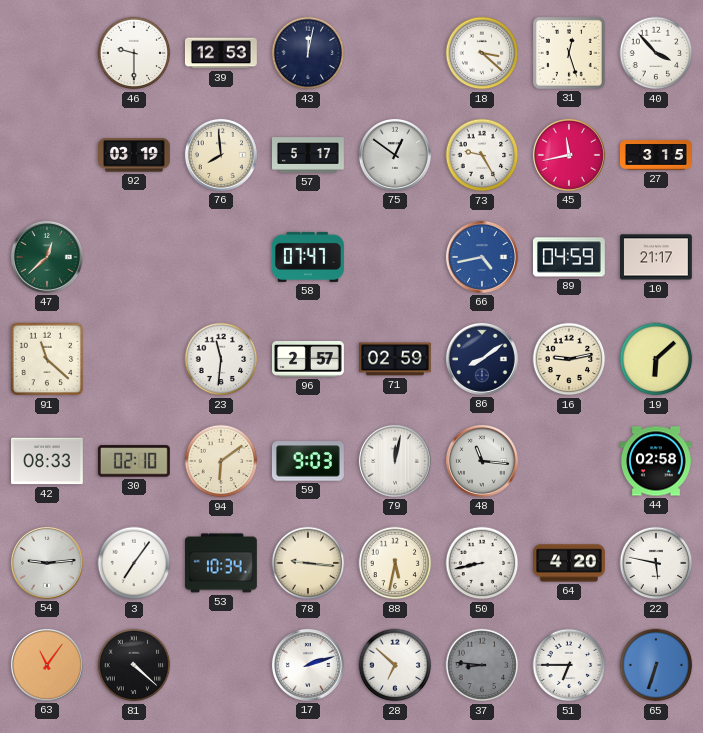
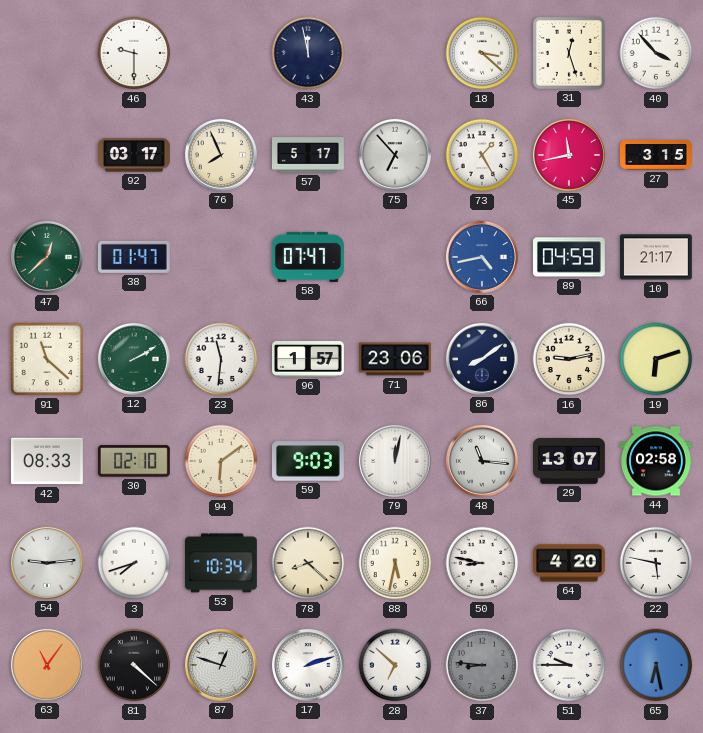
39: 12:53 -> none
43: 12:02 -> 11:58
92: 03:19 -> 03:17
76: 7:59 -> 7:56
75: 12:51 -> 6:53
73: 9:25 -> 1:25
38: none -> 01:47
12: none -> 2:10
96: 2:57 -> 1:57
71: 02:59 -> 23:06
19: 6:08 -> 6:12
29: none -> 13:07
3: 7:06 -> 7:42
78: 9:16 -> 8:22
50: 8:43 -> 8:47
87: none -> 12:48
51: 6:45 -> 9:45
65: 6:33 -> 6:28
